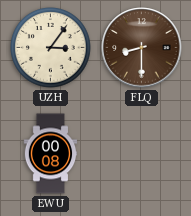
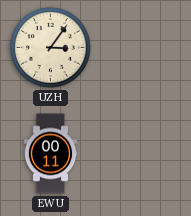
FLQ: 8:30 -> none
EWU: 00:08 -> 00:11
